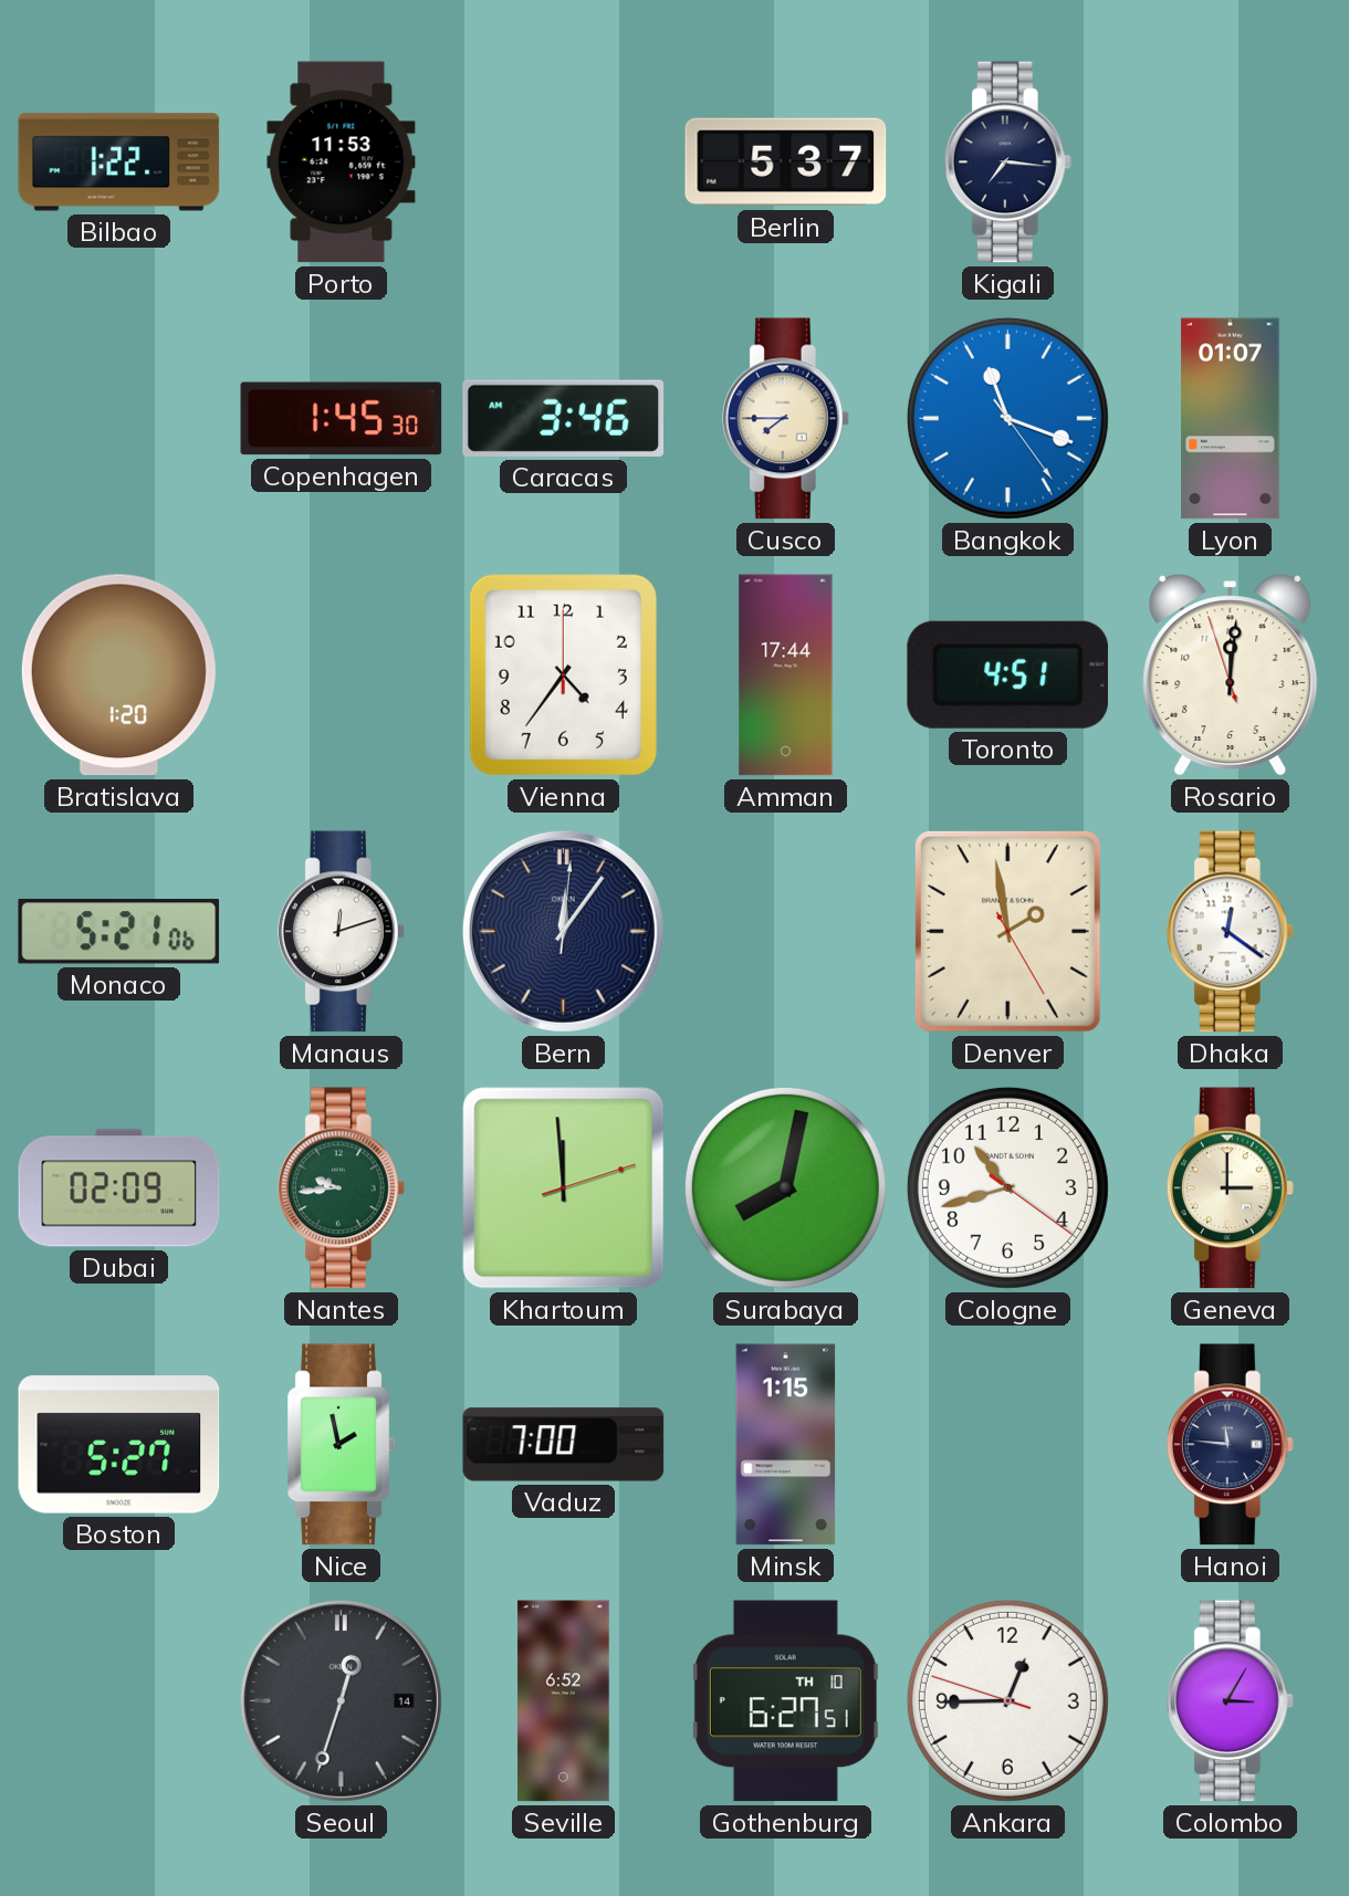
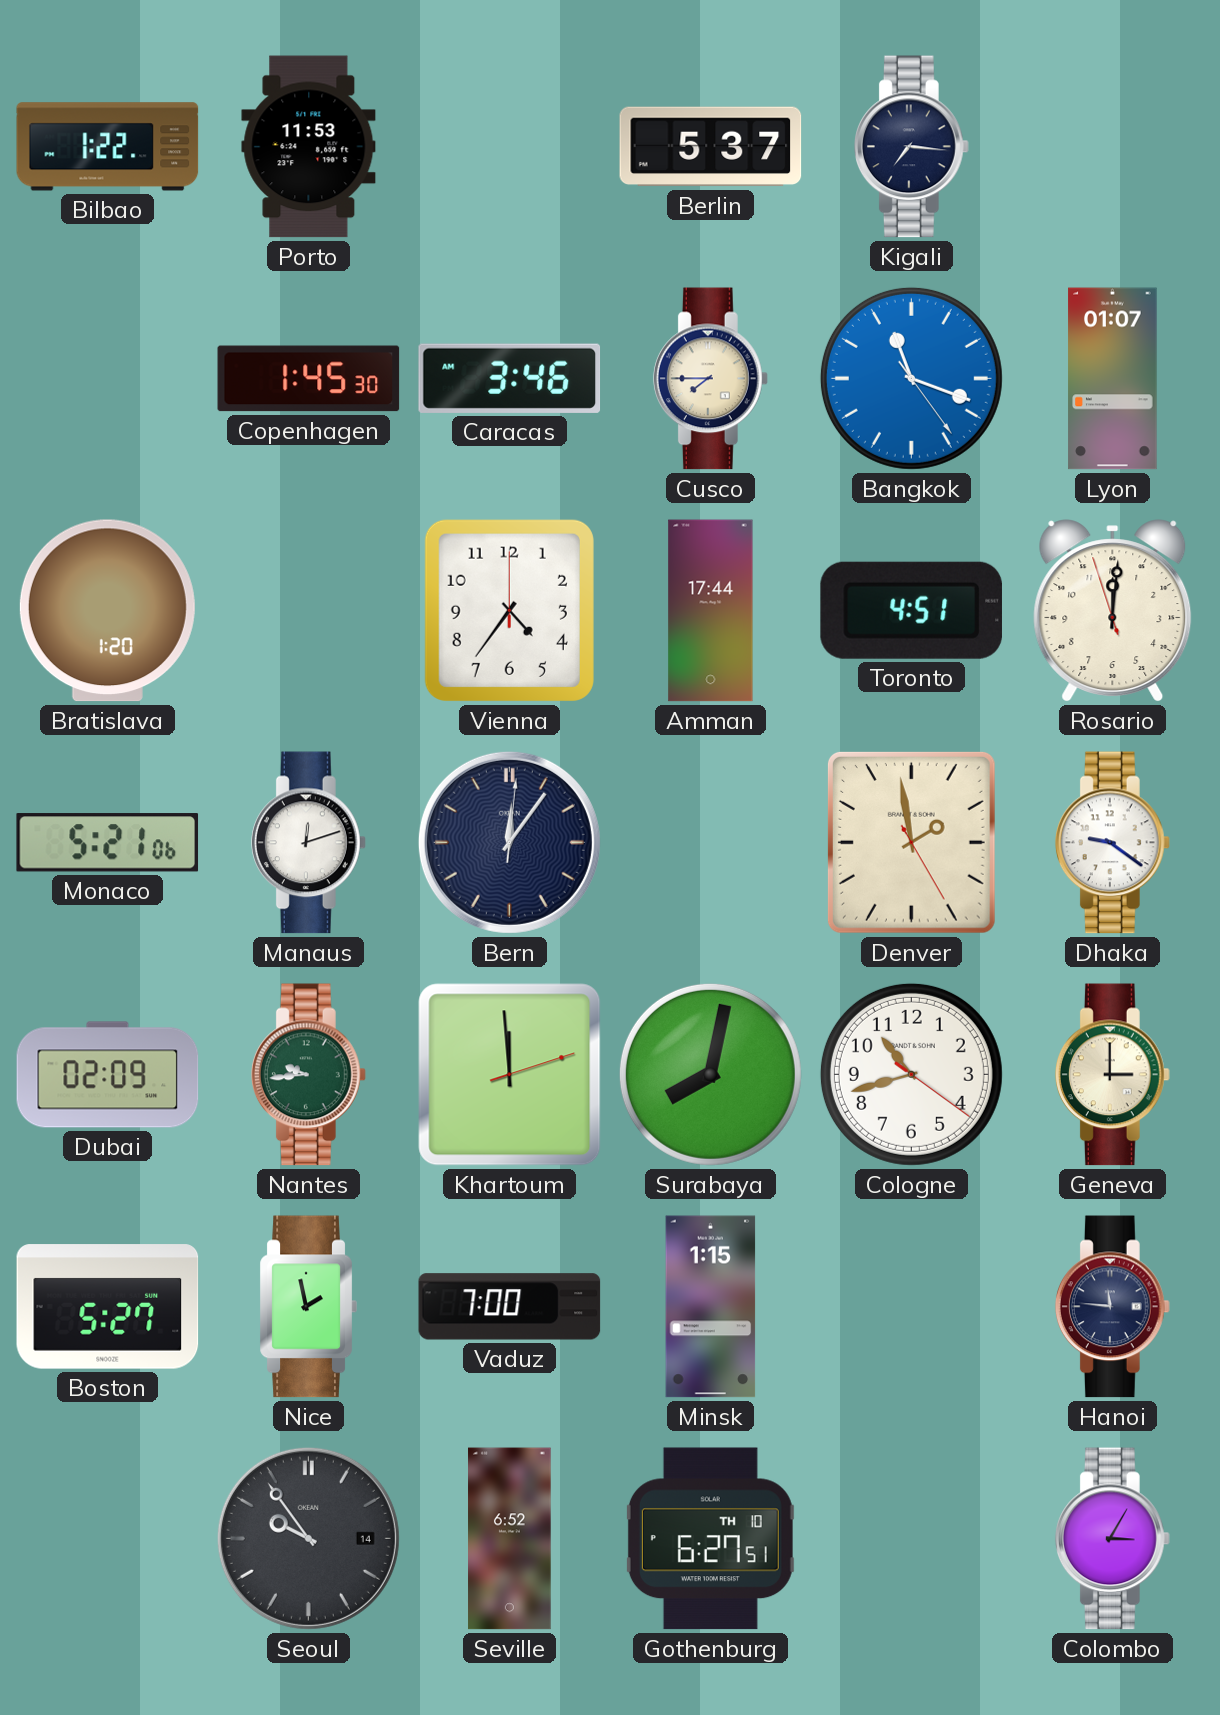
Dhaka: 12:21 -> 9:21
Seoul: 12:33 -> 9:54
Ankara: 12:44 -> none
